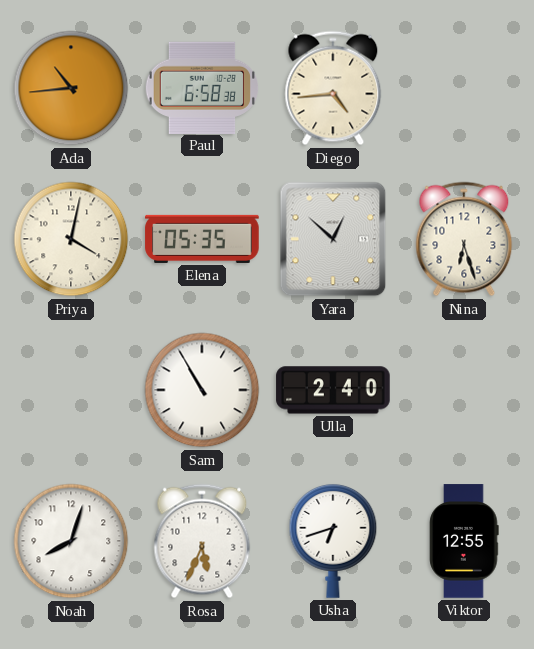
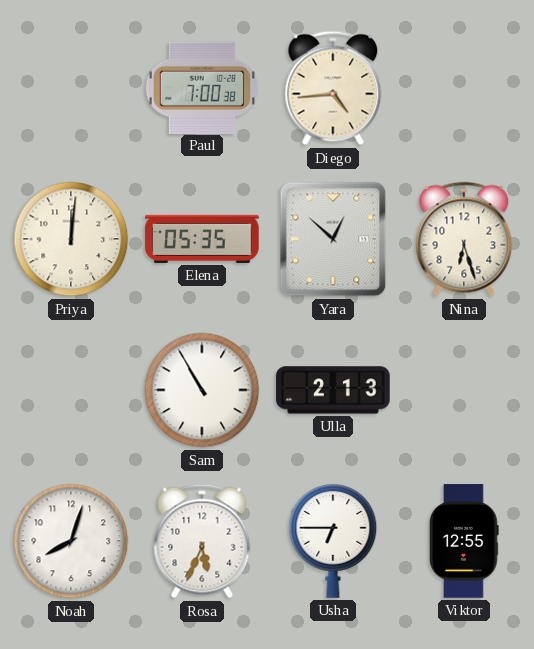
Ada: 10:44 -> none
Paul: 6:58 -> 7:00
Priya: 4:02 -> 12:01
Ulla: 2:40 -> 2:13
Usha: 6:42 -> 6:45
